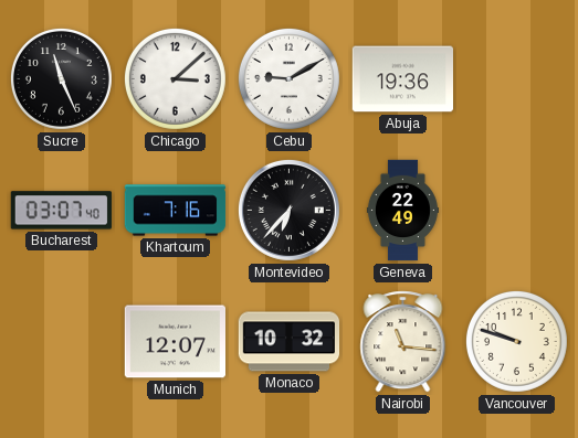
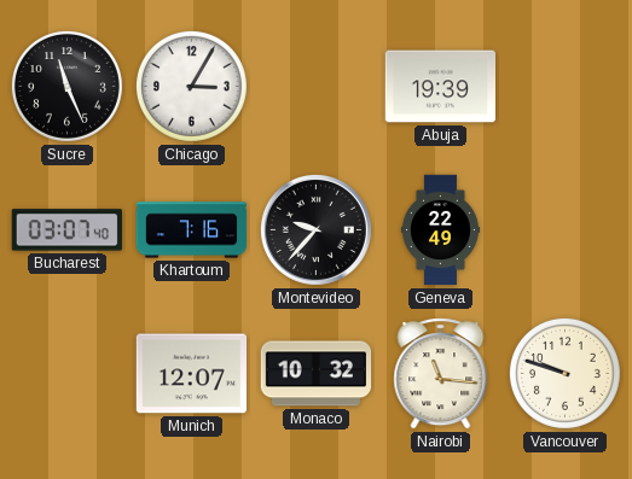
Chicago: 3:08 -> 3:05
Cebu: 9:10 -> none
Abuja: 19:36 -> 19:39
Montevideo: 6:37 -> 9:37
